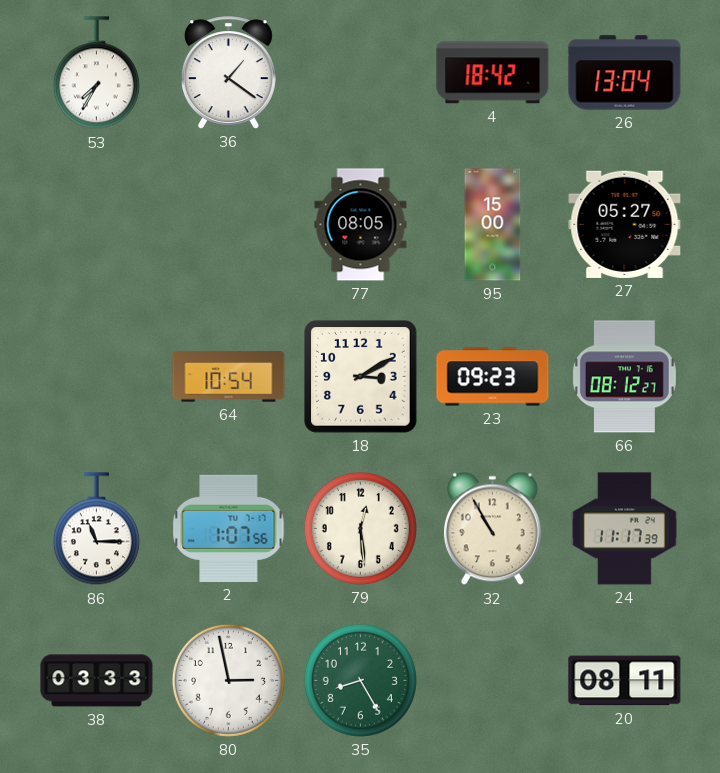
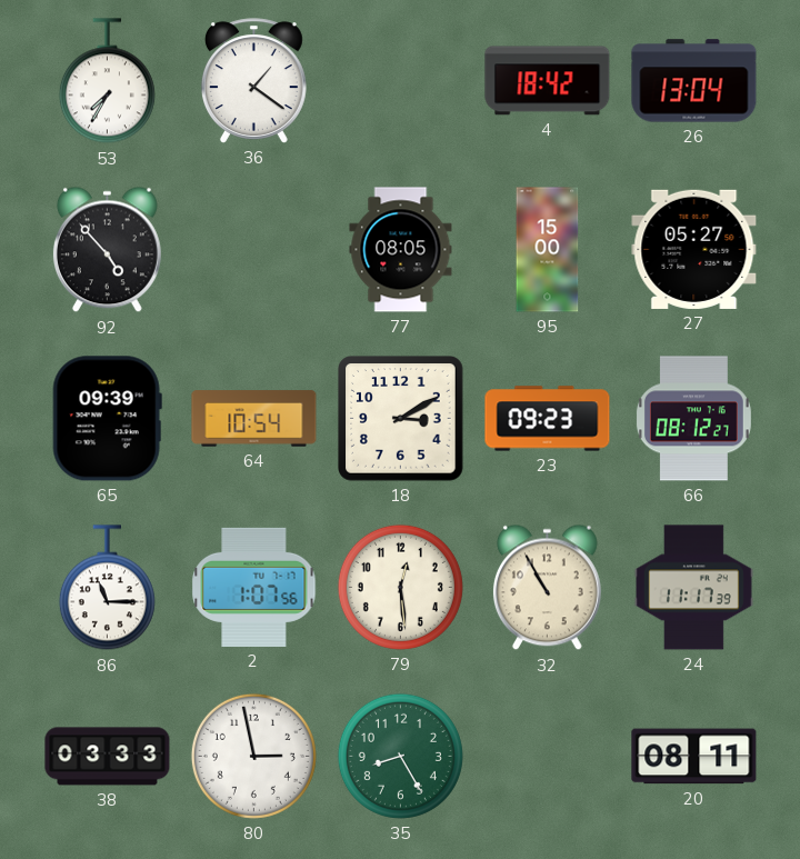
92: none -> 4:53
65: none -> 09:39
